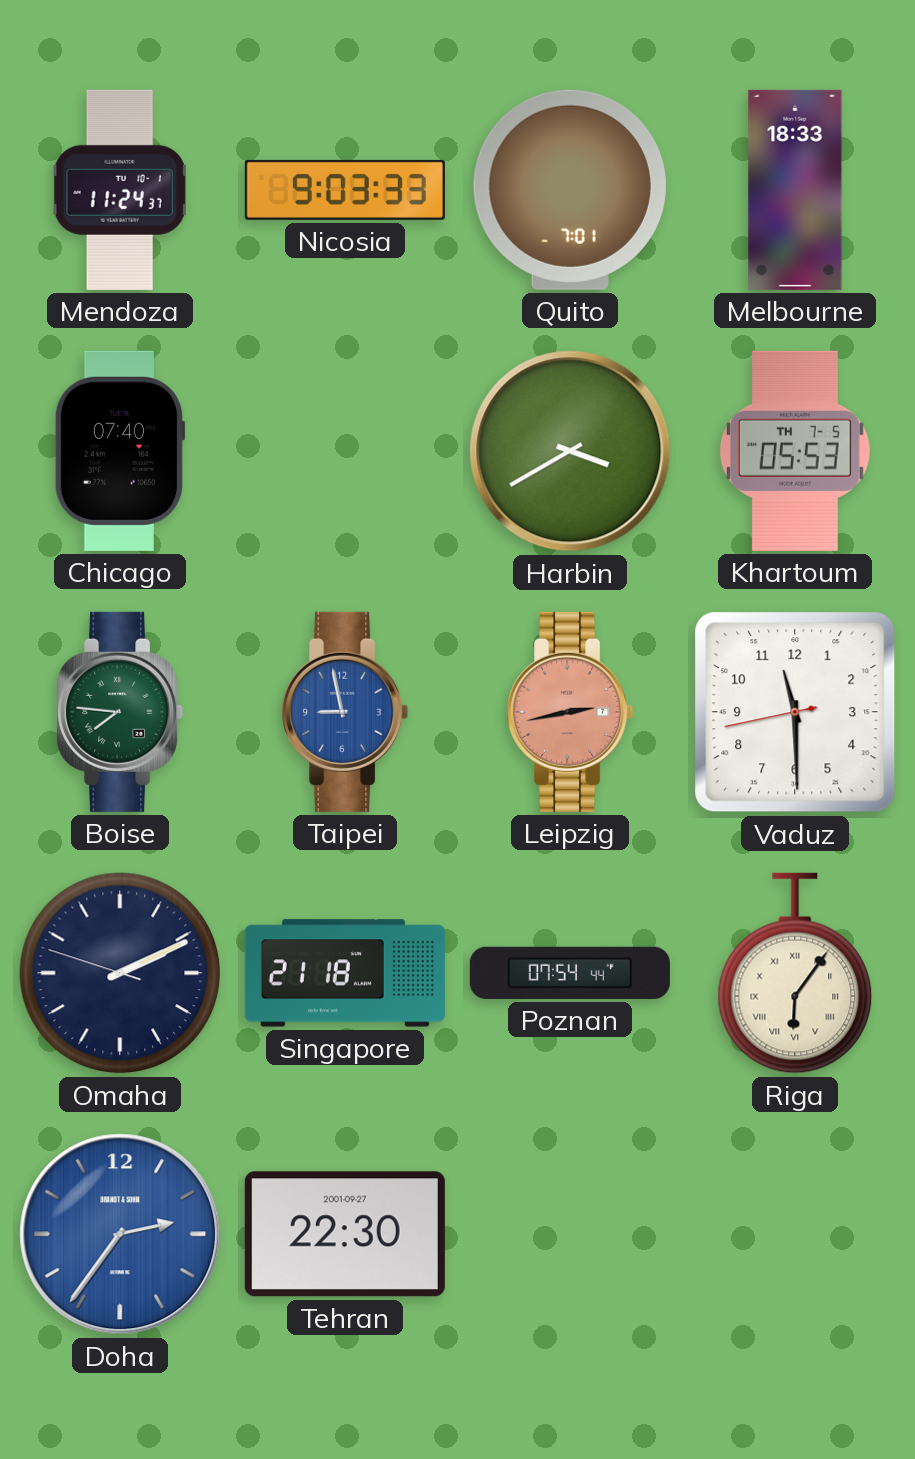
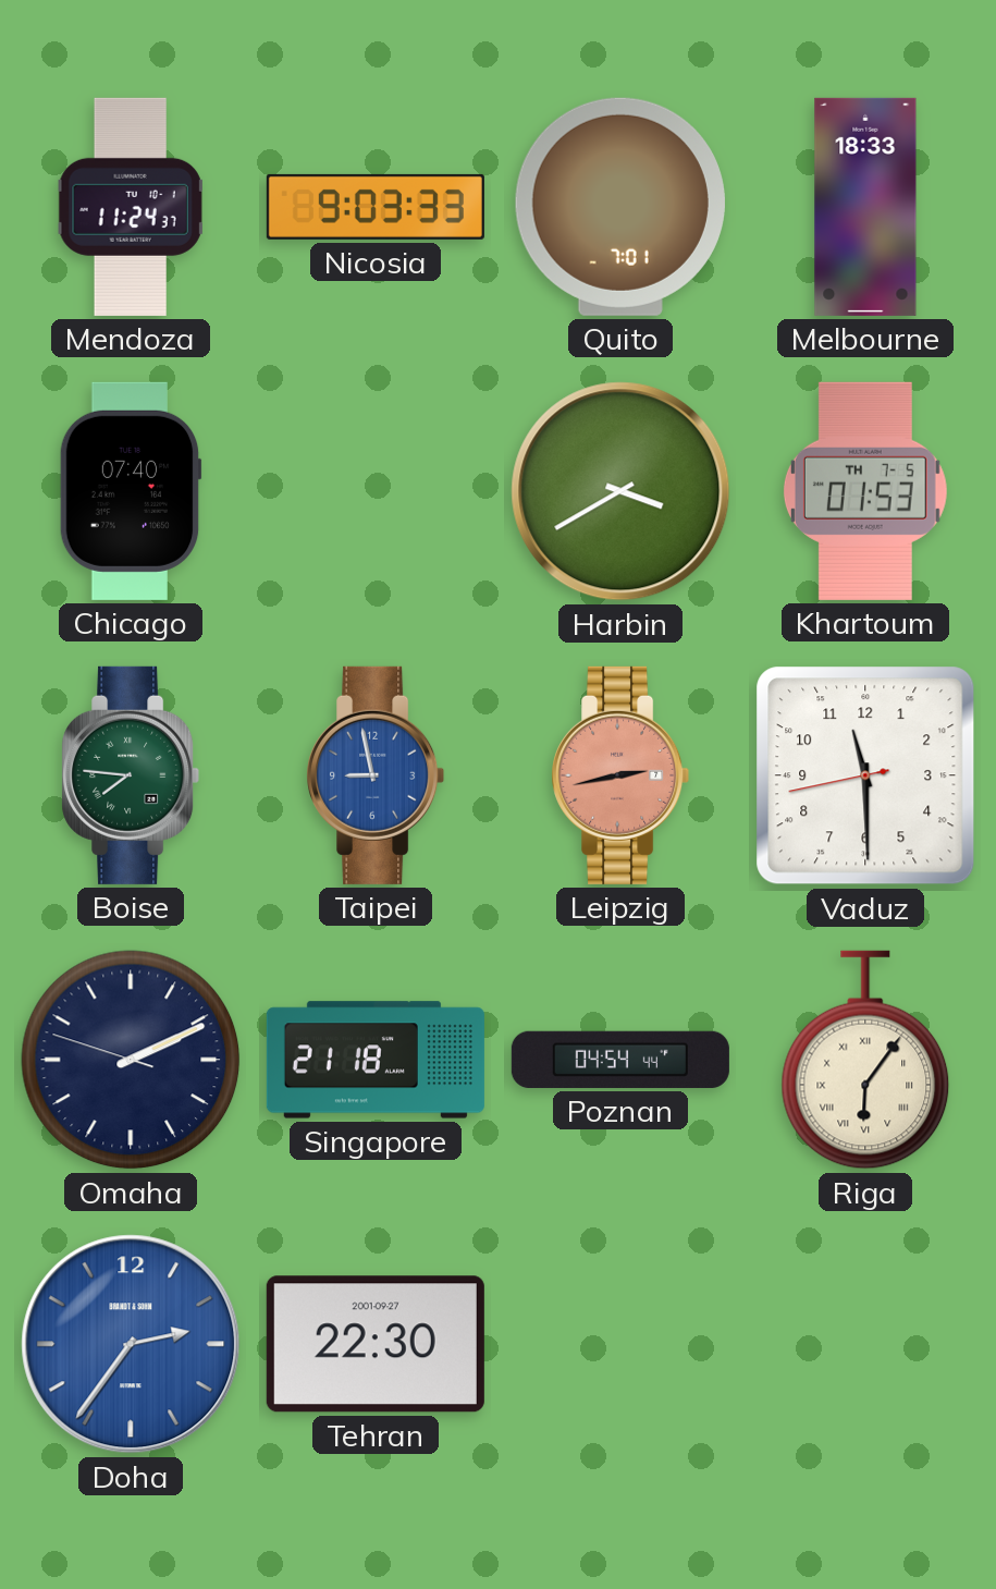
Khartoum: 05:53 -> 01:53
Poznan: 07:54 -> 04:54
